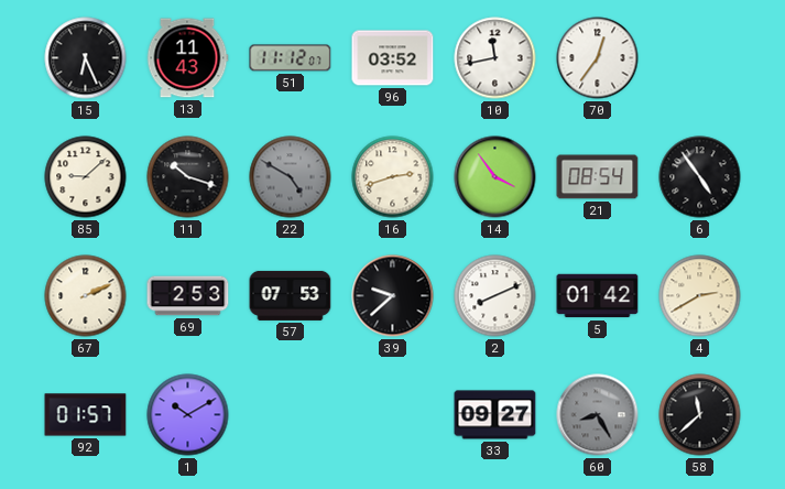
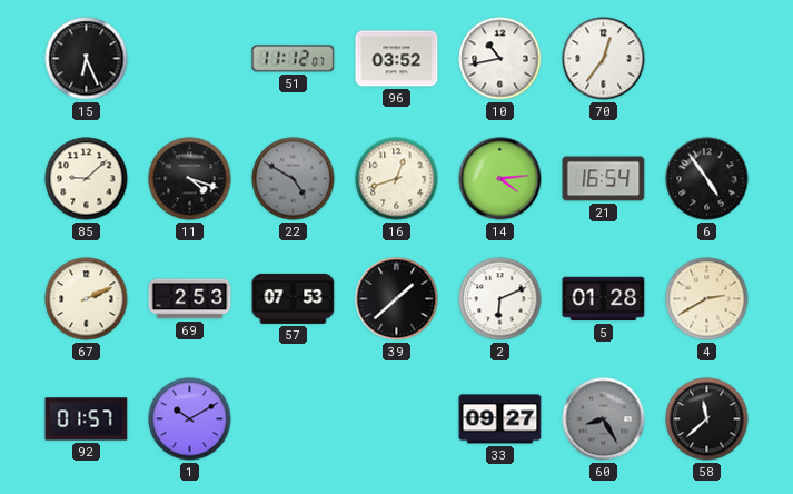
13: 11:43 -> none
10: 11:43 -> 10:43
11: 10:18 -> 4:18
16: 2:42 -> 12:42
14: 3:54 -> 4:14
21: 08:54 -> 16:54
39: 9:38 -> 1:38
2: 8:11 -> 6:11
5: 01:42 -> 01:28
